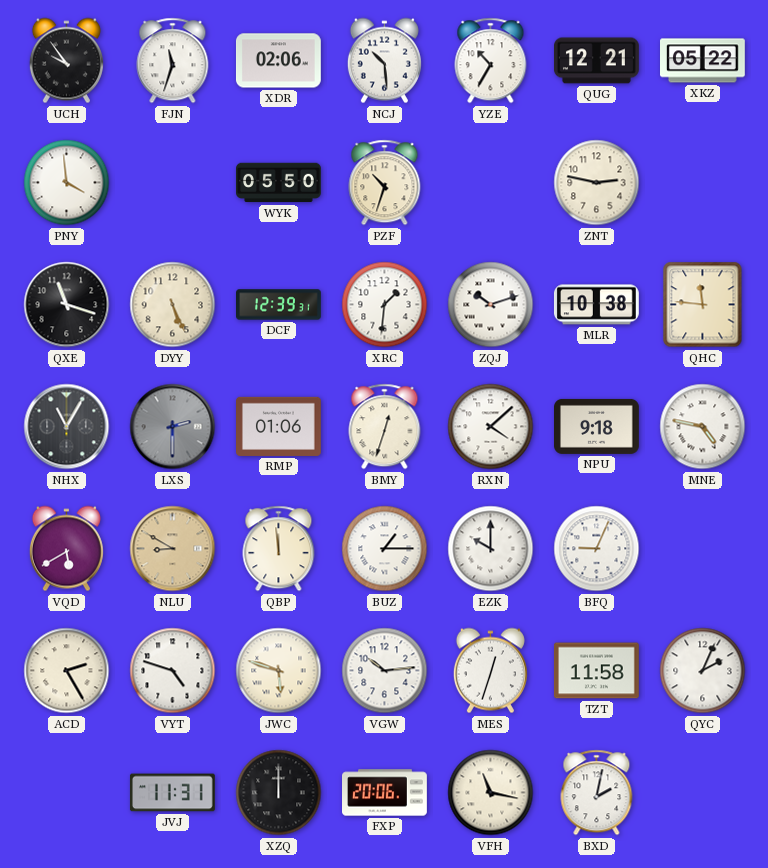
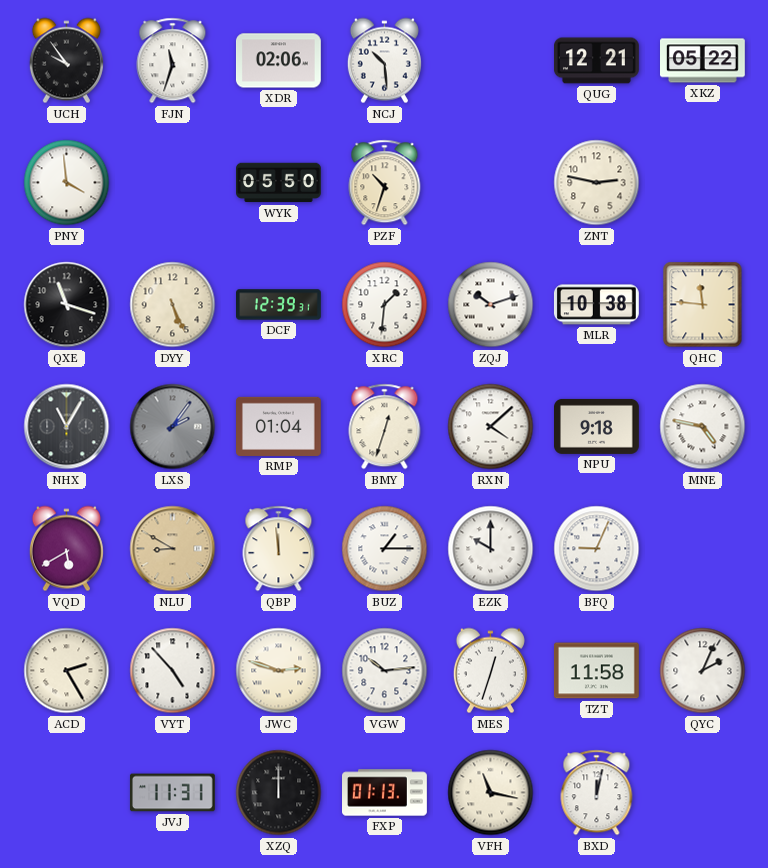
YZE: 10:35 -> none
LXS: 2:30 -> 2:06
RMP: 01:06 -> 01:04
VYT: 4:48 -> 4:53
JWC: 5:48 -> 2:48
FXP: 20:06 -> 01:13
BXD: 2:02 -> 12:02
